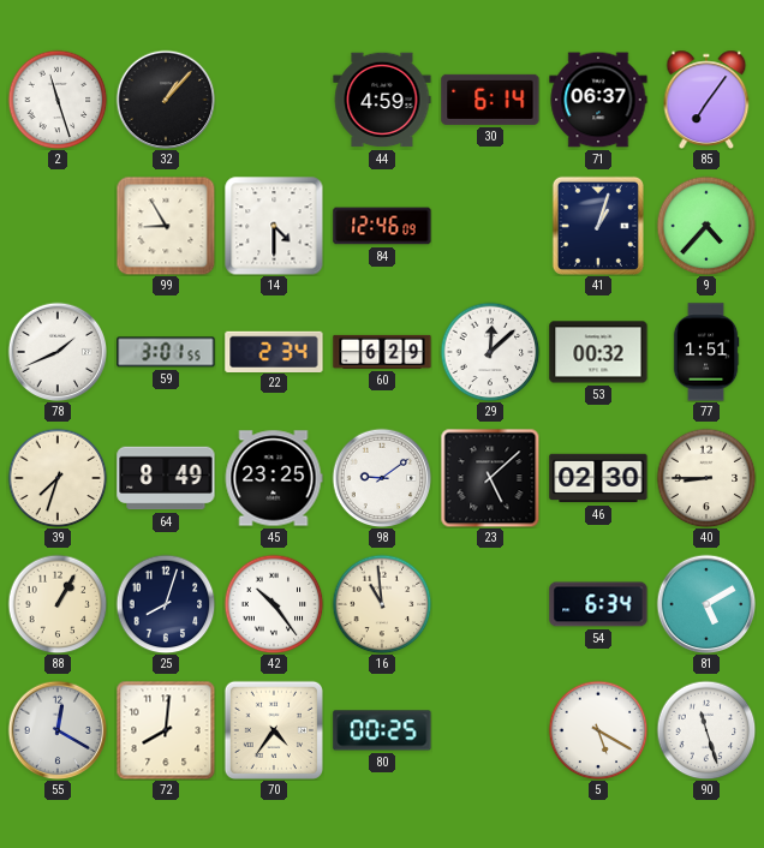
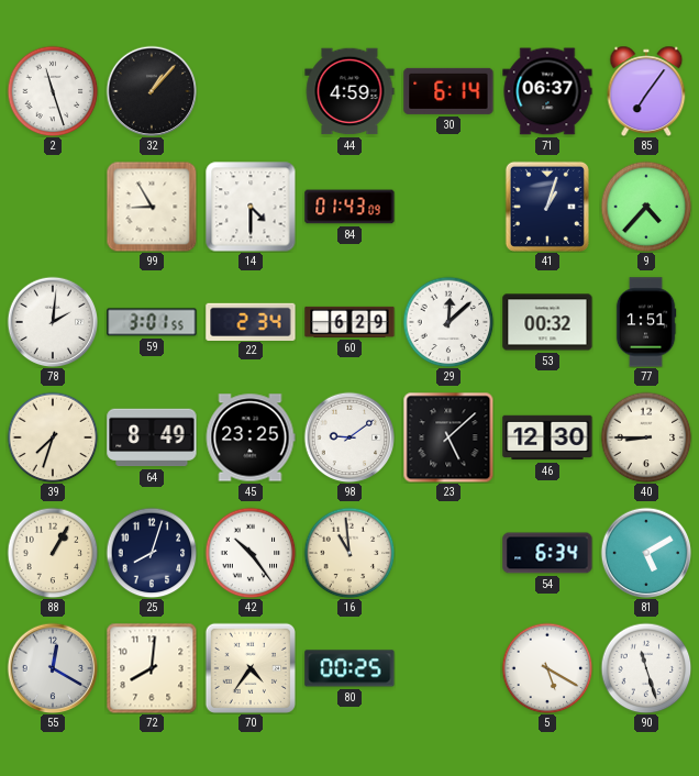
84: 12:46 -> 01:43
78: 1:41 -> 2:01
46: 02:30 -> 12:30
